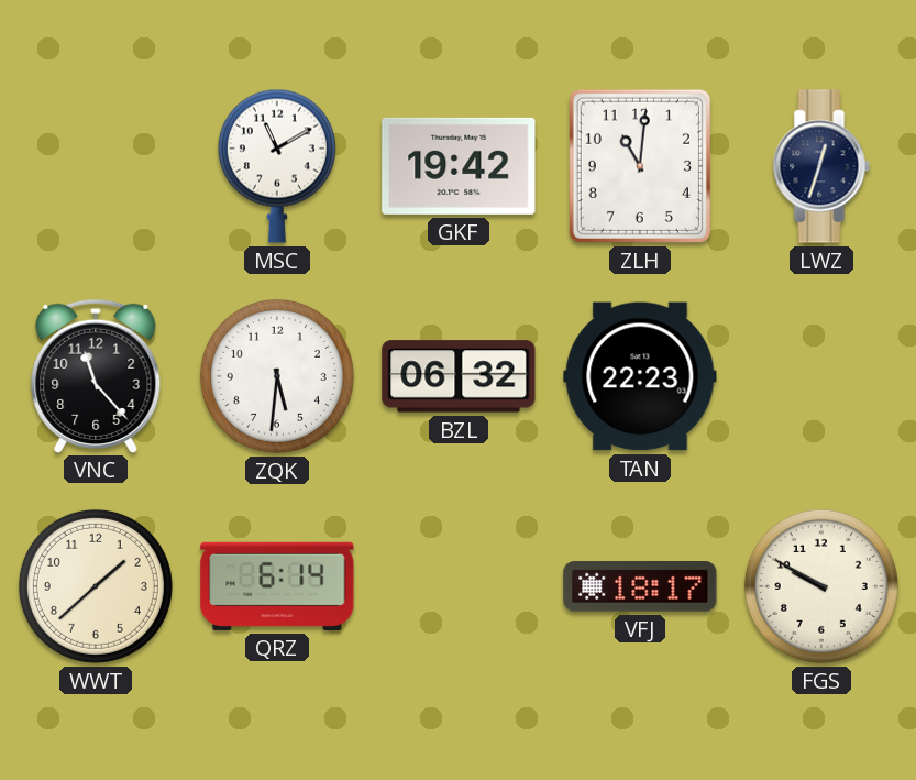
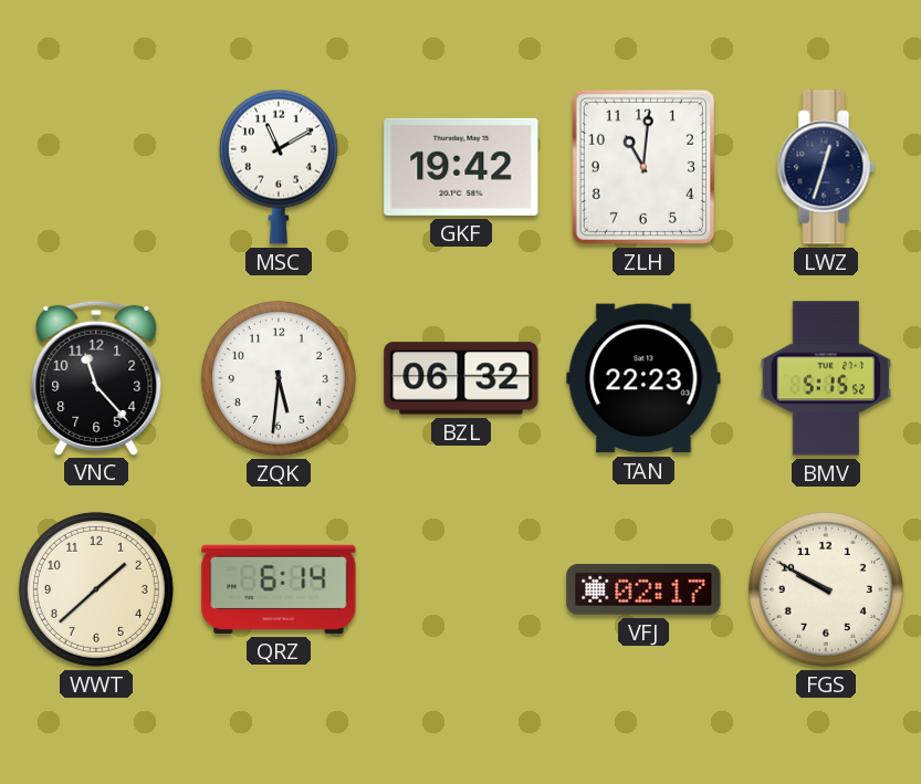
BMV: none -> 5:15
VFJ: 18:17 -> 02:17
